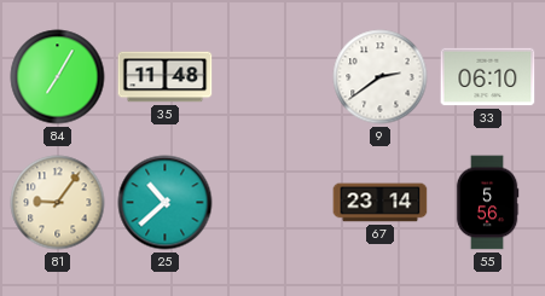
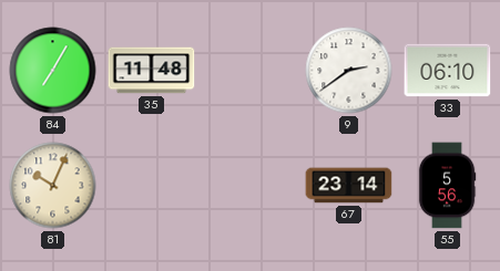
81: 9:06 -> 10:04
25: 10:38 -> none
